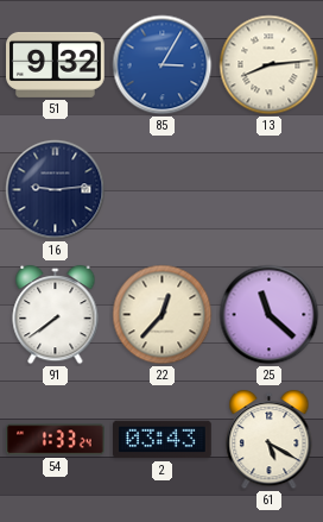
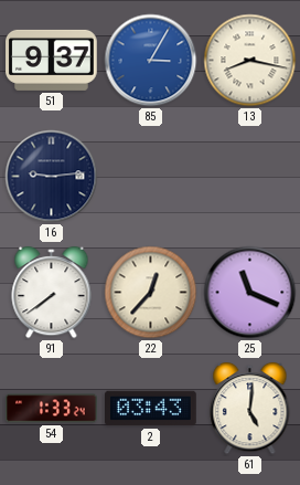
51: 9:32 -> 9:37
13: 8:14 -> 8:17
25: 11:22 -> 11:19
61: 5:20 -> 5:01
